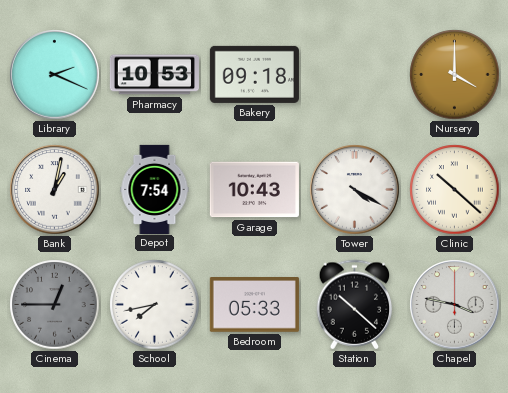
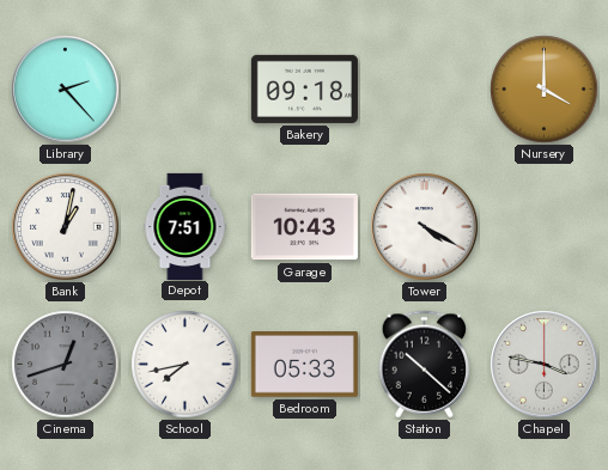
Library: 2:19 -> 2:23
Pharmacy: 10:53 -> none
Depot: 7:54 -> 7:51
Clinic: 10:22 -> none
Cinema: 12:45 -> 12:42
